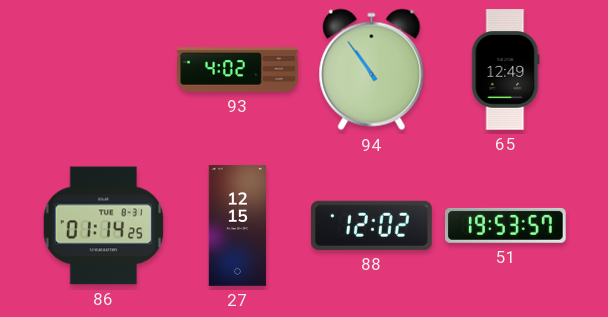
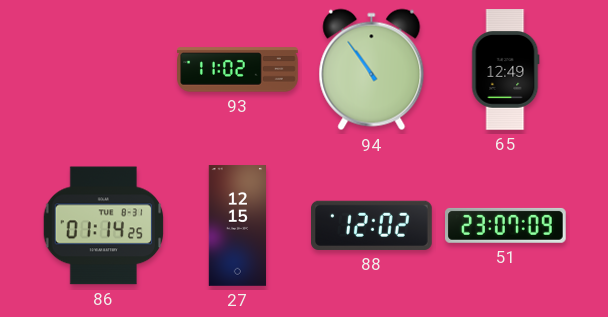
93: 4:02 -> 11:02
51: 19:53 -> 23:07
